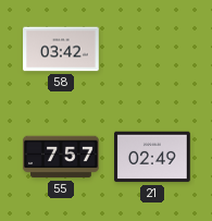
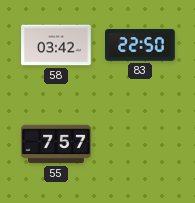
83: none -> 22:50
21: 02:49 -> none
